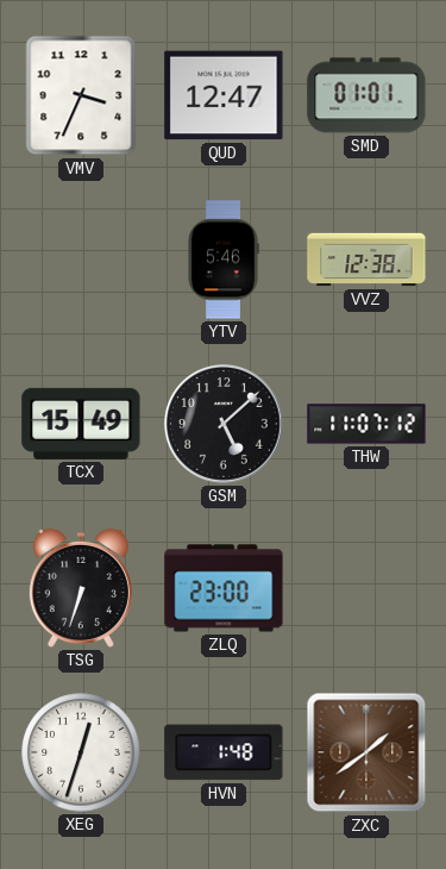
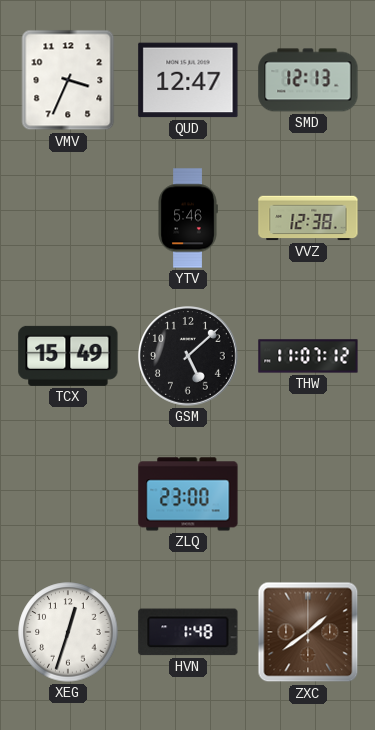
SMD: 01:01 -> 12:13
TSG: 6:33 -> none
